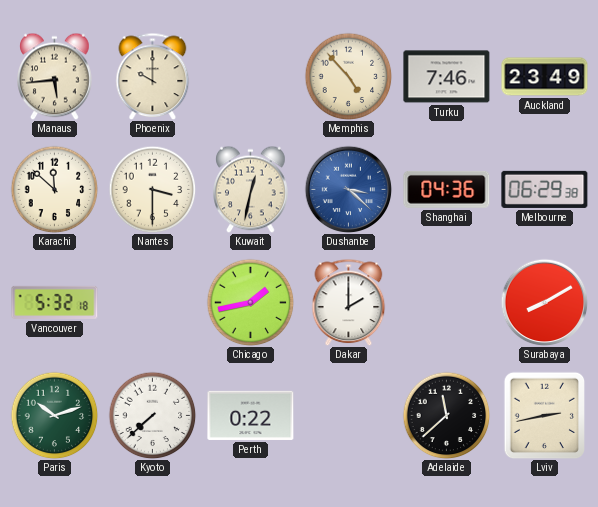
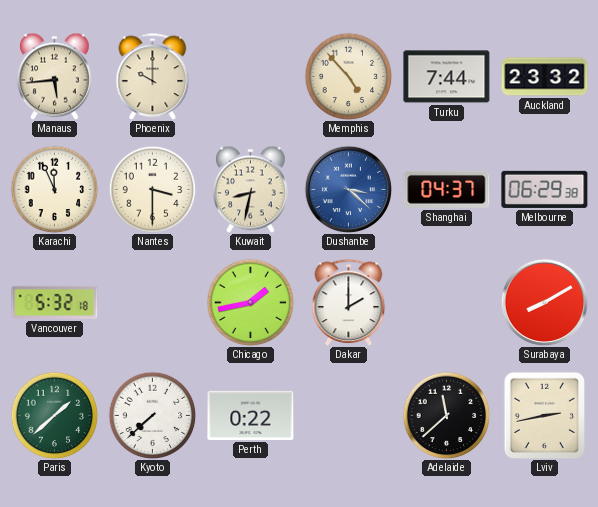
Turku: 7:46 -> 7:44
Auckland: 23:49 -> 23:32
Karachi: 11:52 -> 11:56
Kuwait: 12:32 -> 8:32
Shanghai: 04:36 -> 04:37
Paris: 10:12 -> 1:38
